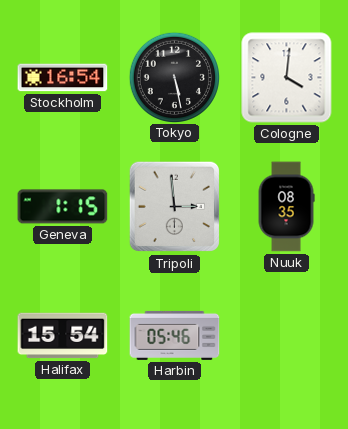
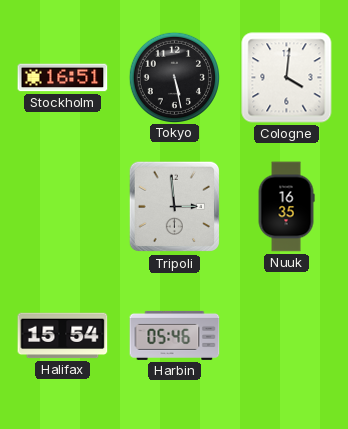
Stockholm: 16:54 -> 16:51
Geneva: 1:15 -> none
Nuuk: 08:35 -> 16:35
